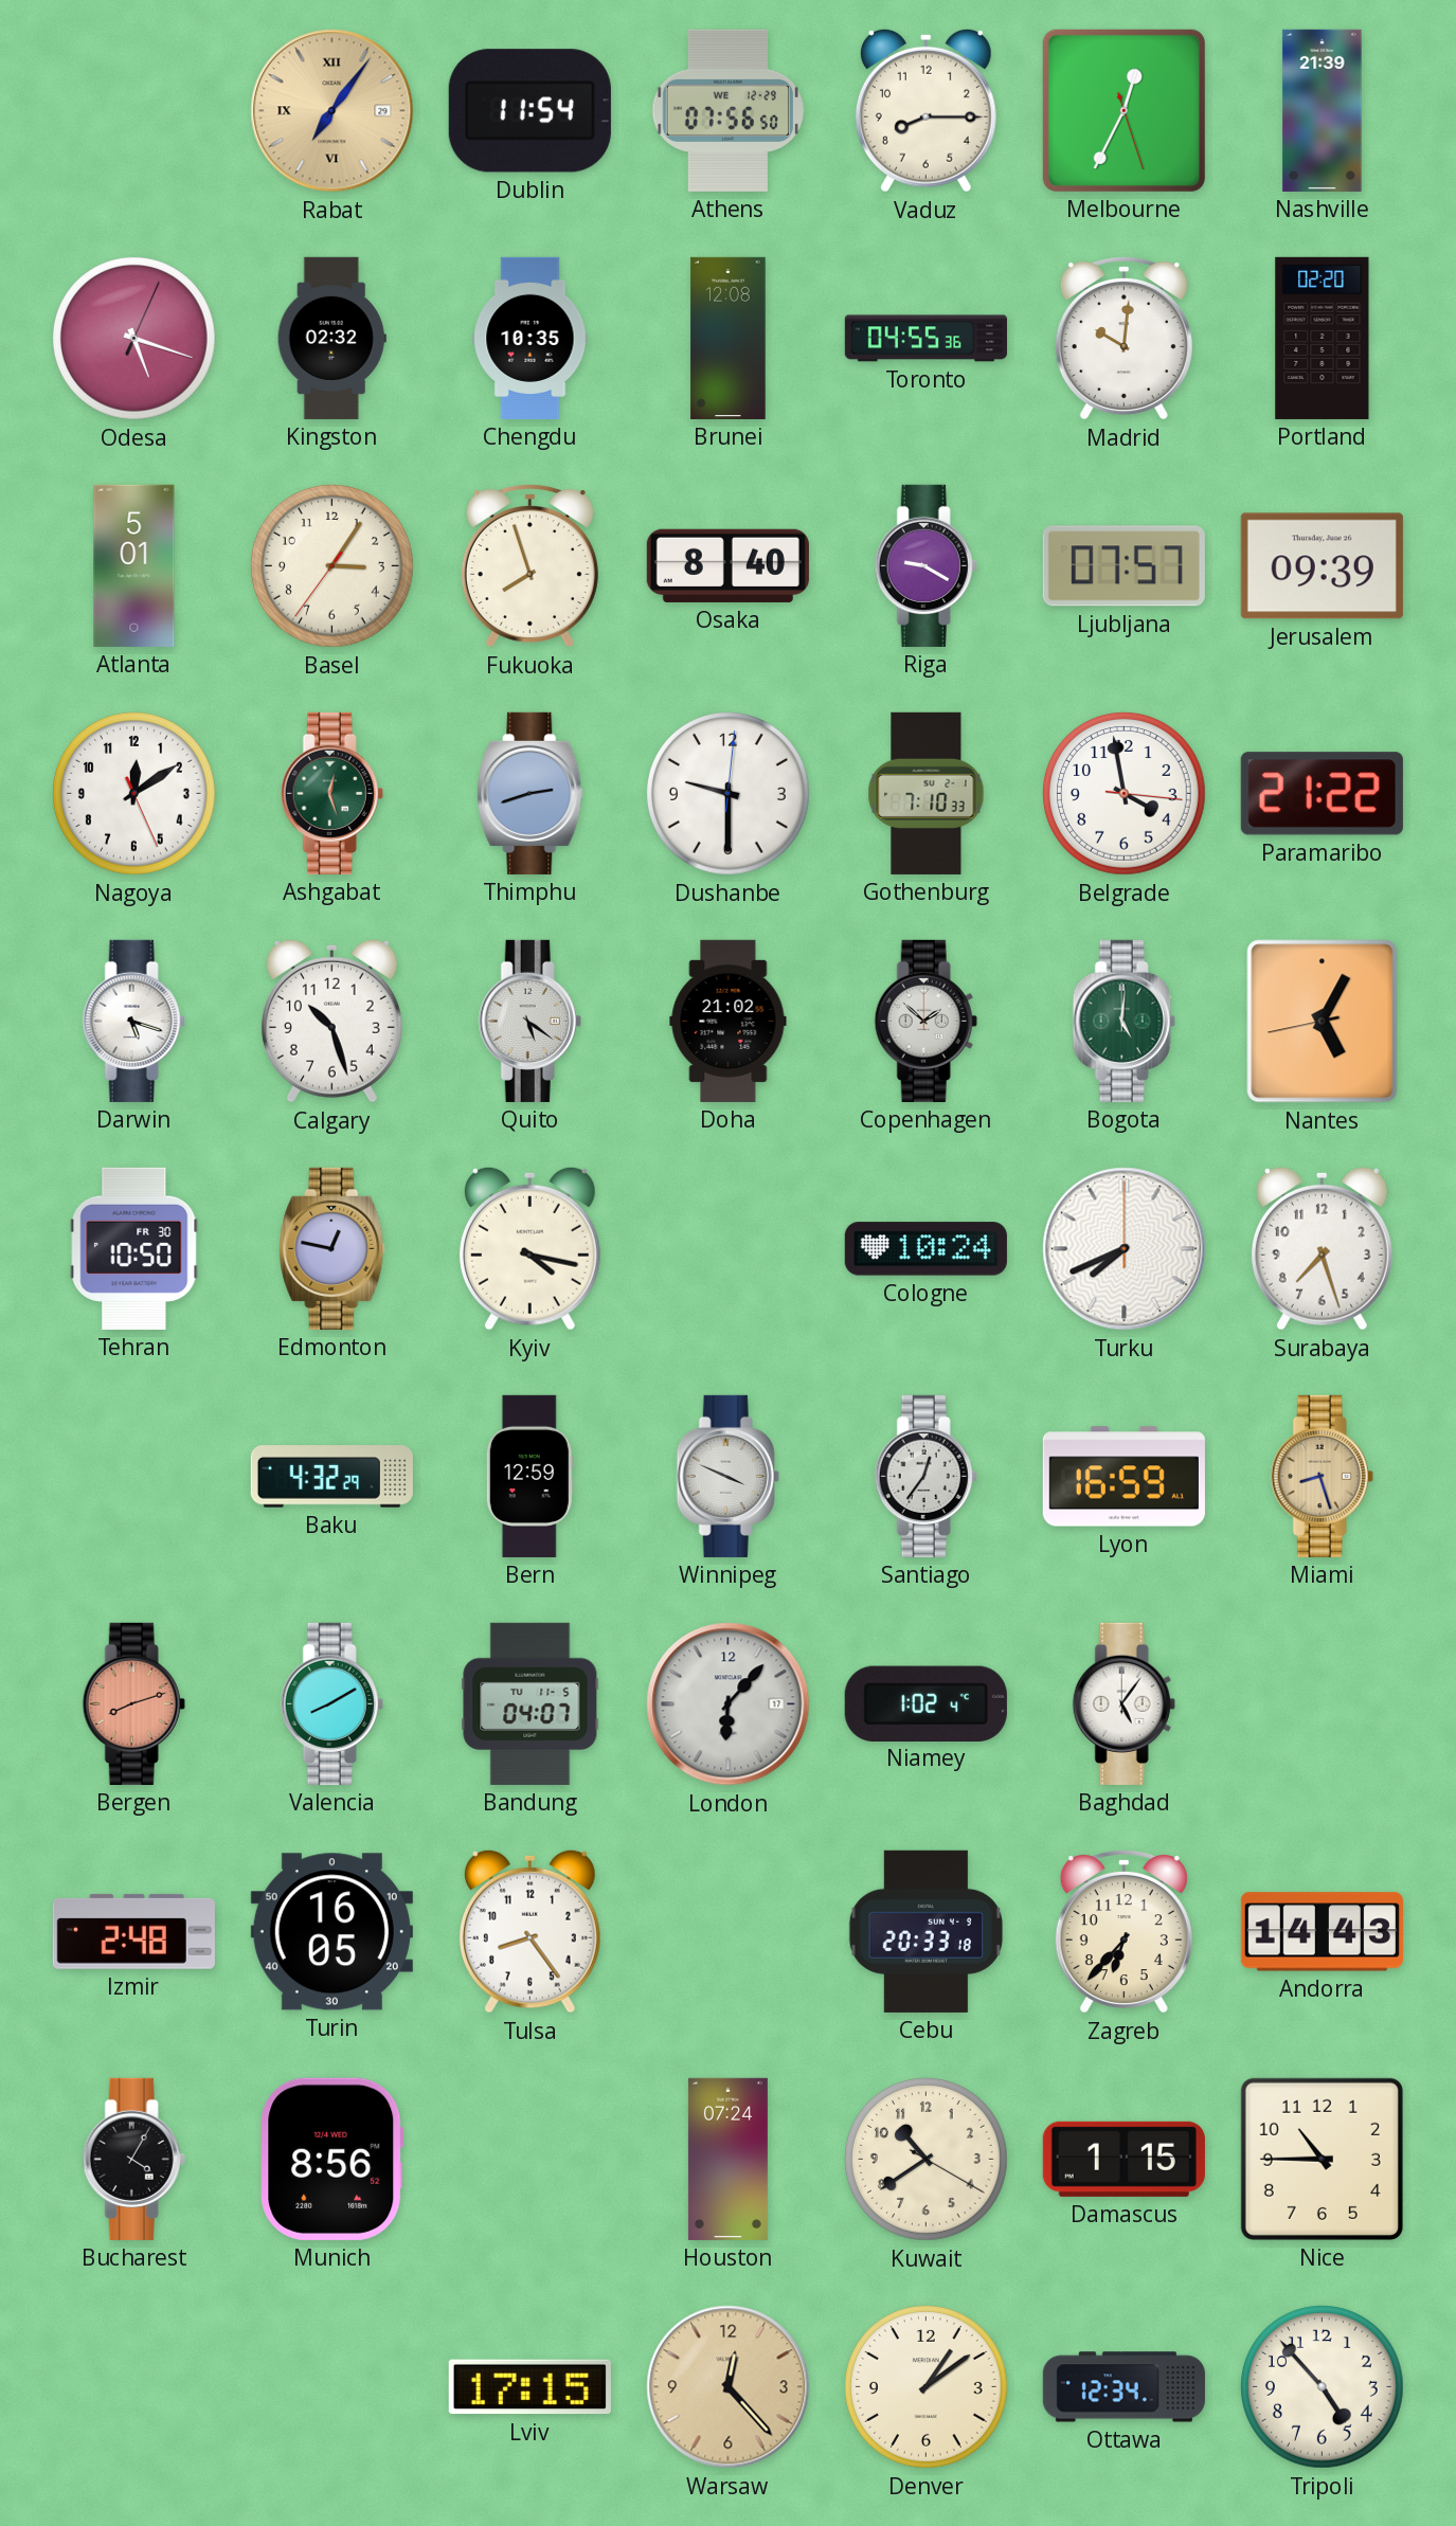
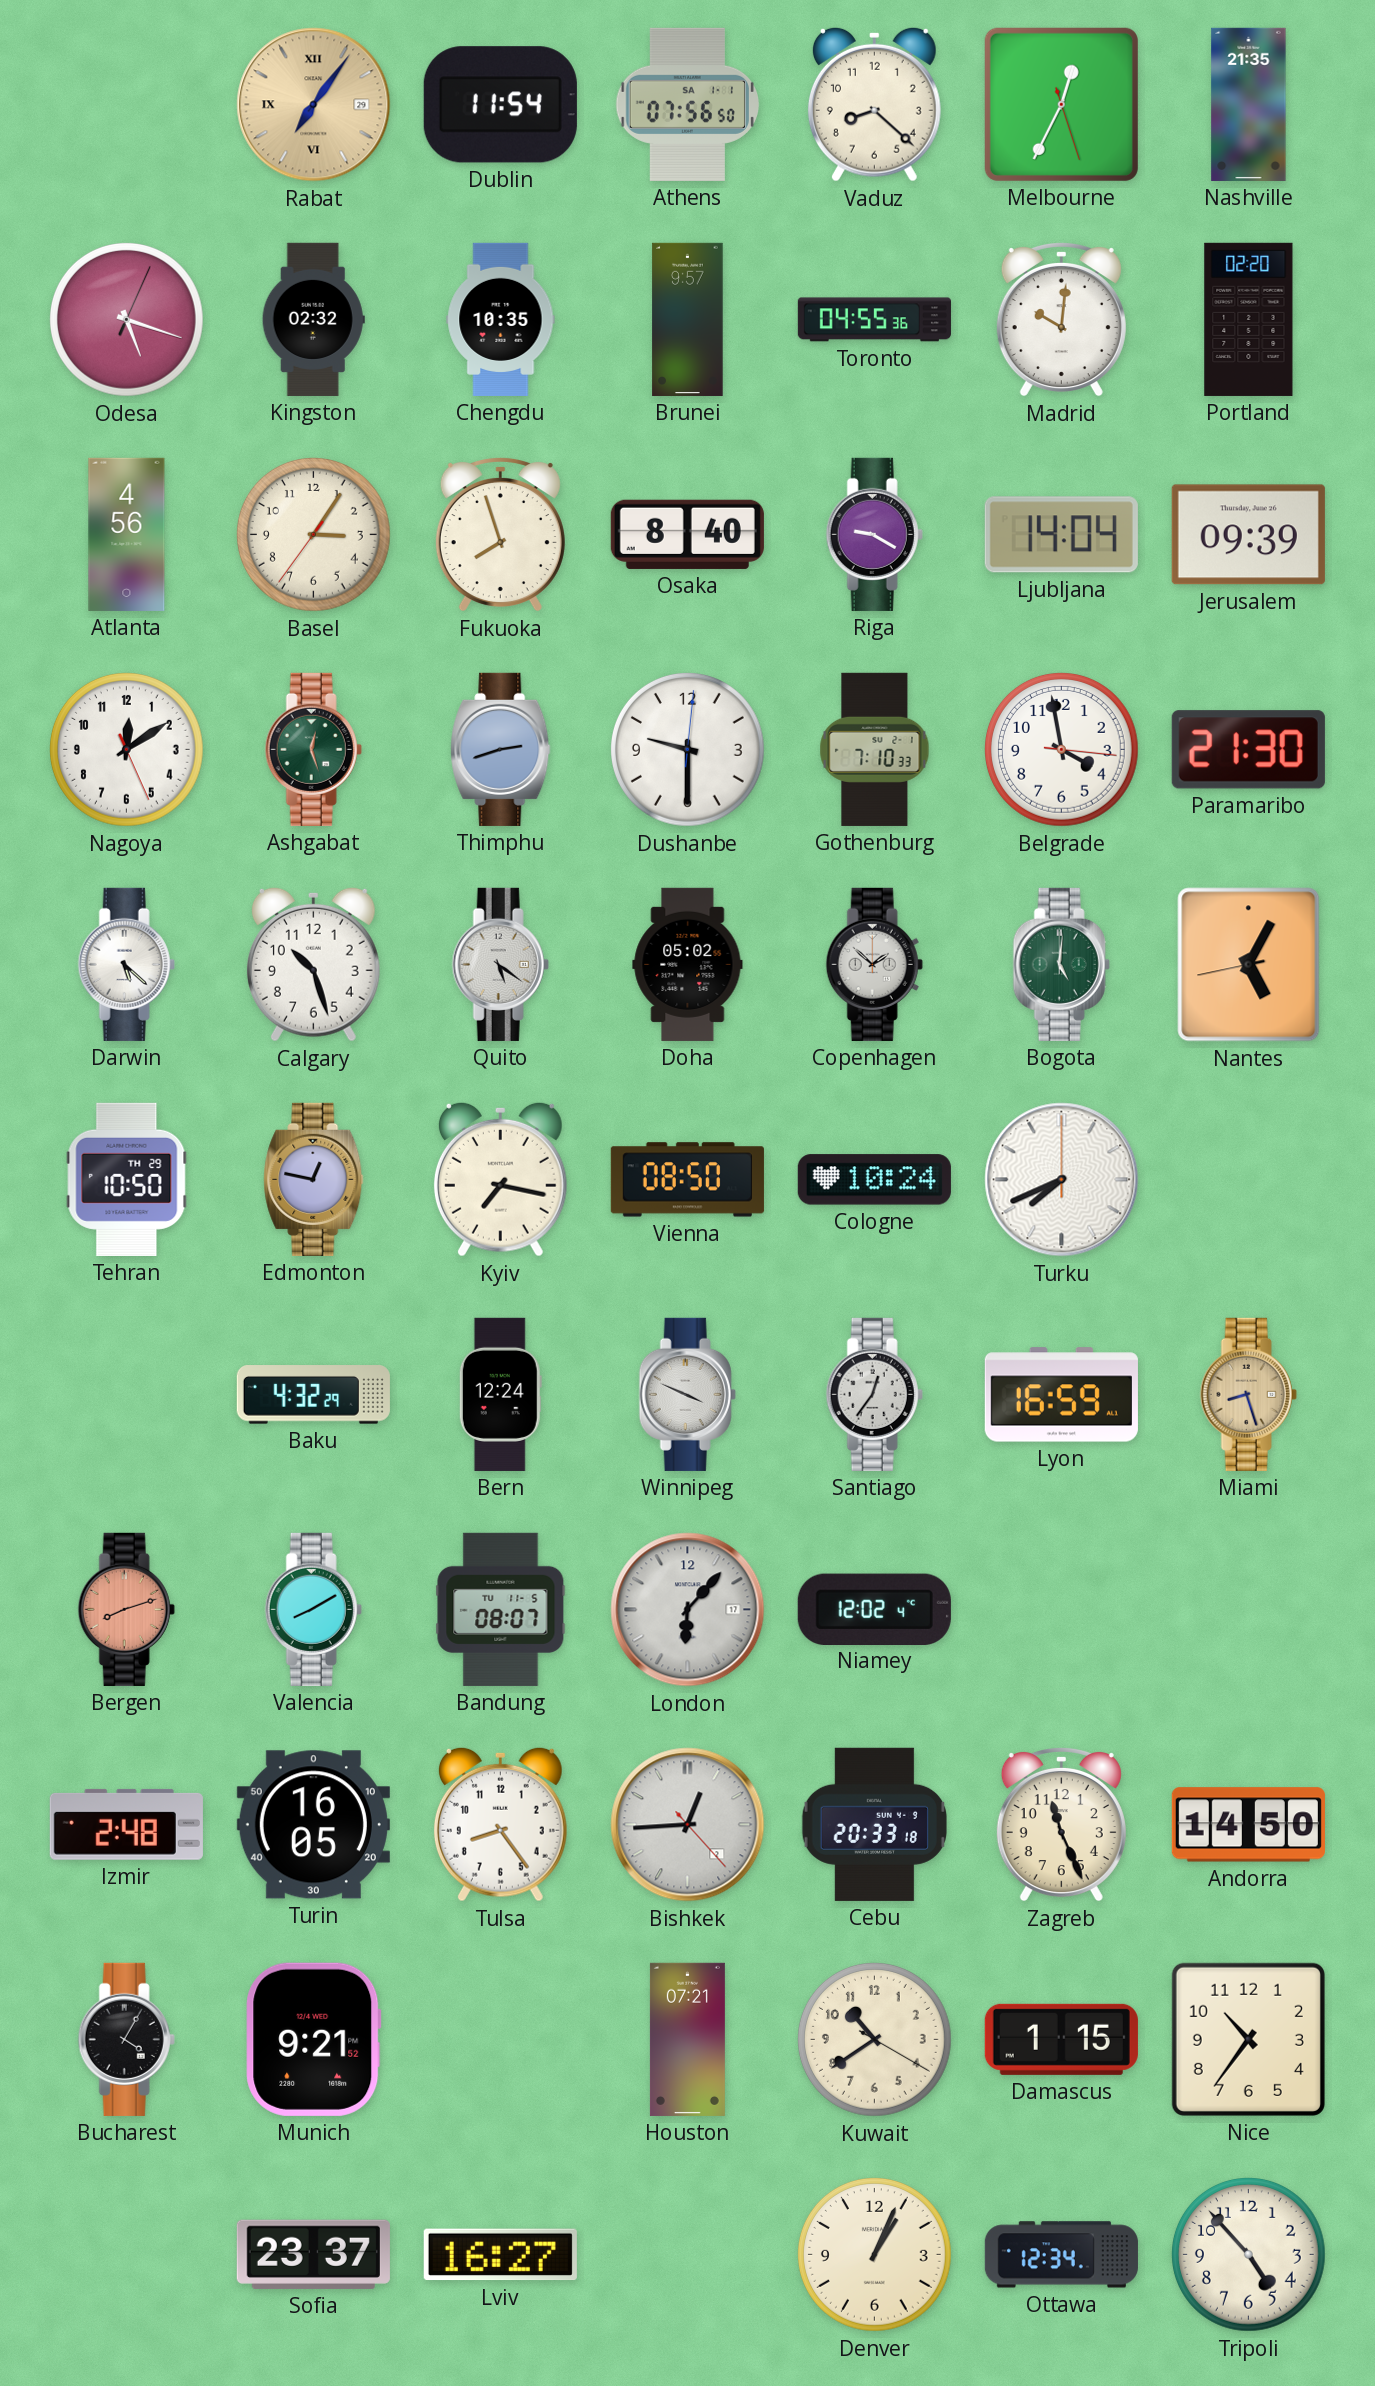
Athens date: WE 12-29 -> SA 1-1
Vaduz: 8:15 -> 8:22
Nashville: 21:39 -> 21:35
Brunei: 12:08 -> 9:57
Atlanta: 5:01 -> 4:56
Ljubljana: 07:57 -> 14:04
Paramaribo: 21:22 -> 21:30
Darwin: 5:18 -> 5:22
Doha: 21:02 -> 05:02
Tehran date: FR 30 -> TH 29
Kyiv: 4:17 -> 7:17
Vienna: none -> 08:50
Surabaya: 7:27 -> none
Bern: 12:59 -> 12:24
Bandung: 04:07 -> 08:07
Niamey: 1:02 -> 12:02
Baghdad: 5:06 -> none
Bishkek: none -> 12:44
Zagreb: 6:37 -> 11:26
Andorra: 14:43 -> 14:50
Munich: 8:56 -> 9:21
Houston: 07:24 -> 07:21
Nice: 10:45 -> 10:36
Sofia: none -> 23:37
Lviv: 17:15 -> 16:27
Warsaw: 12:23 -> none
Denver: 1:09 -> 1:04
